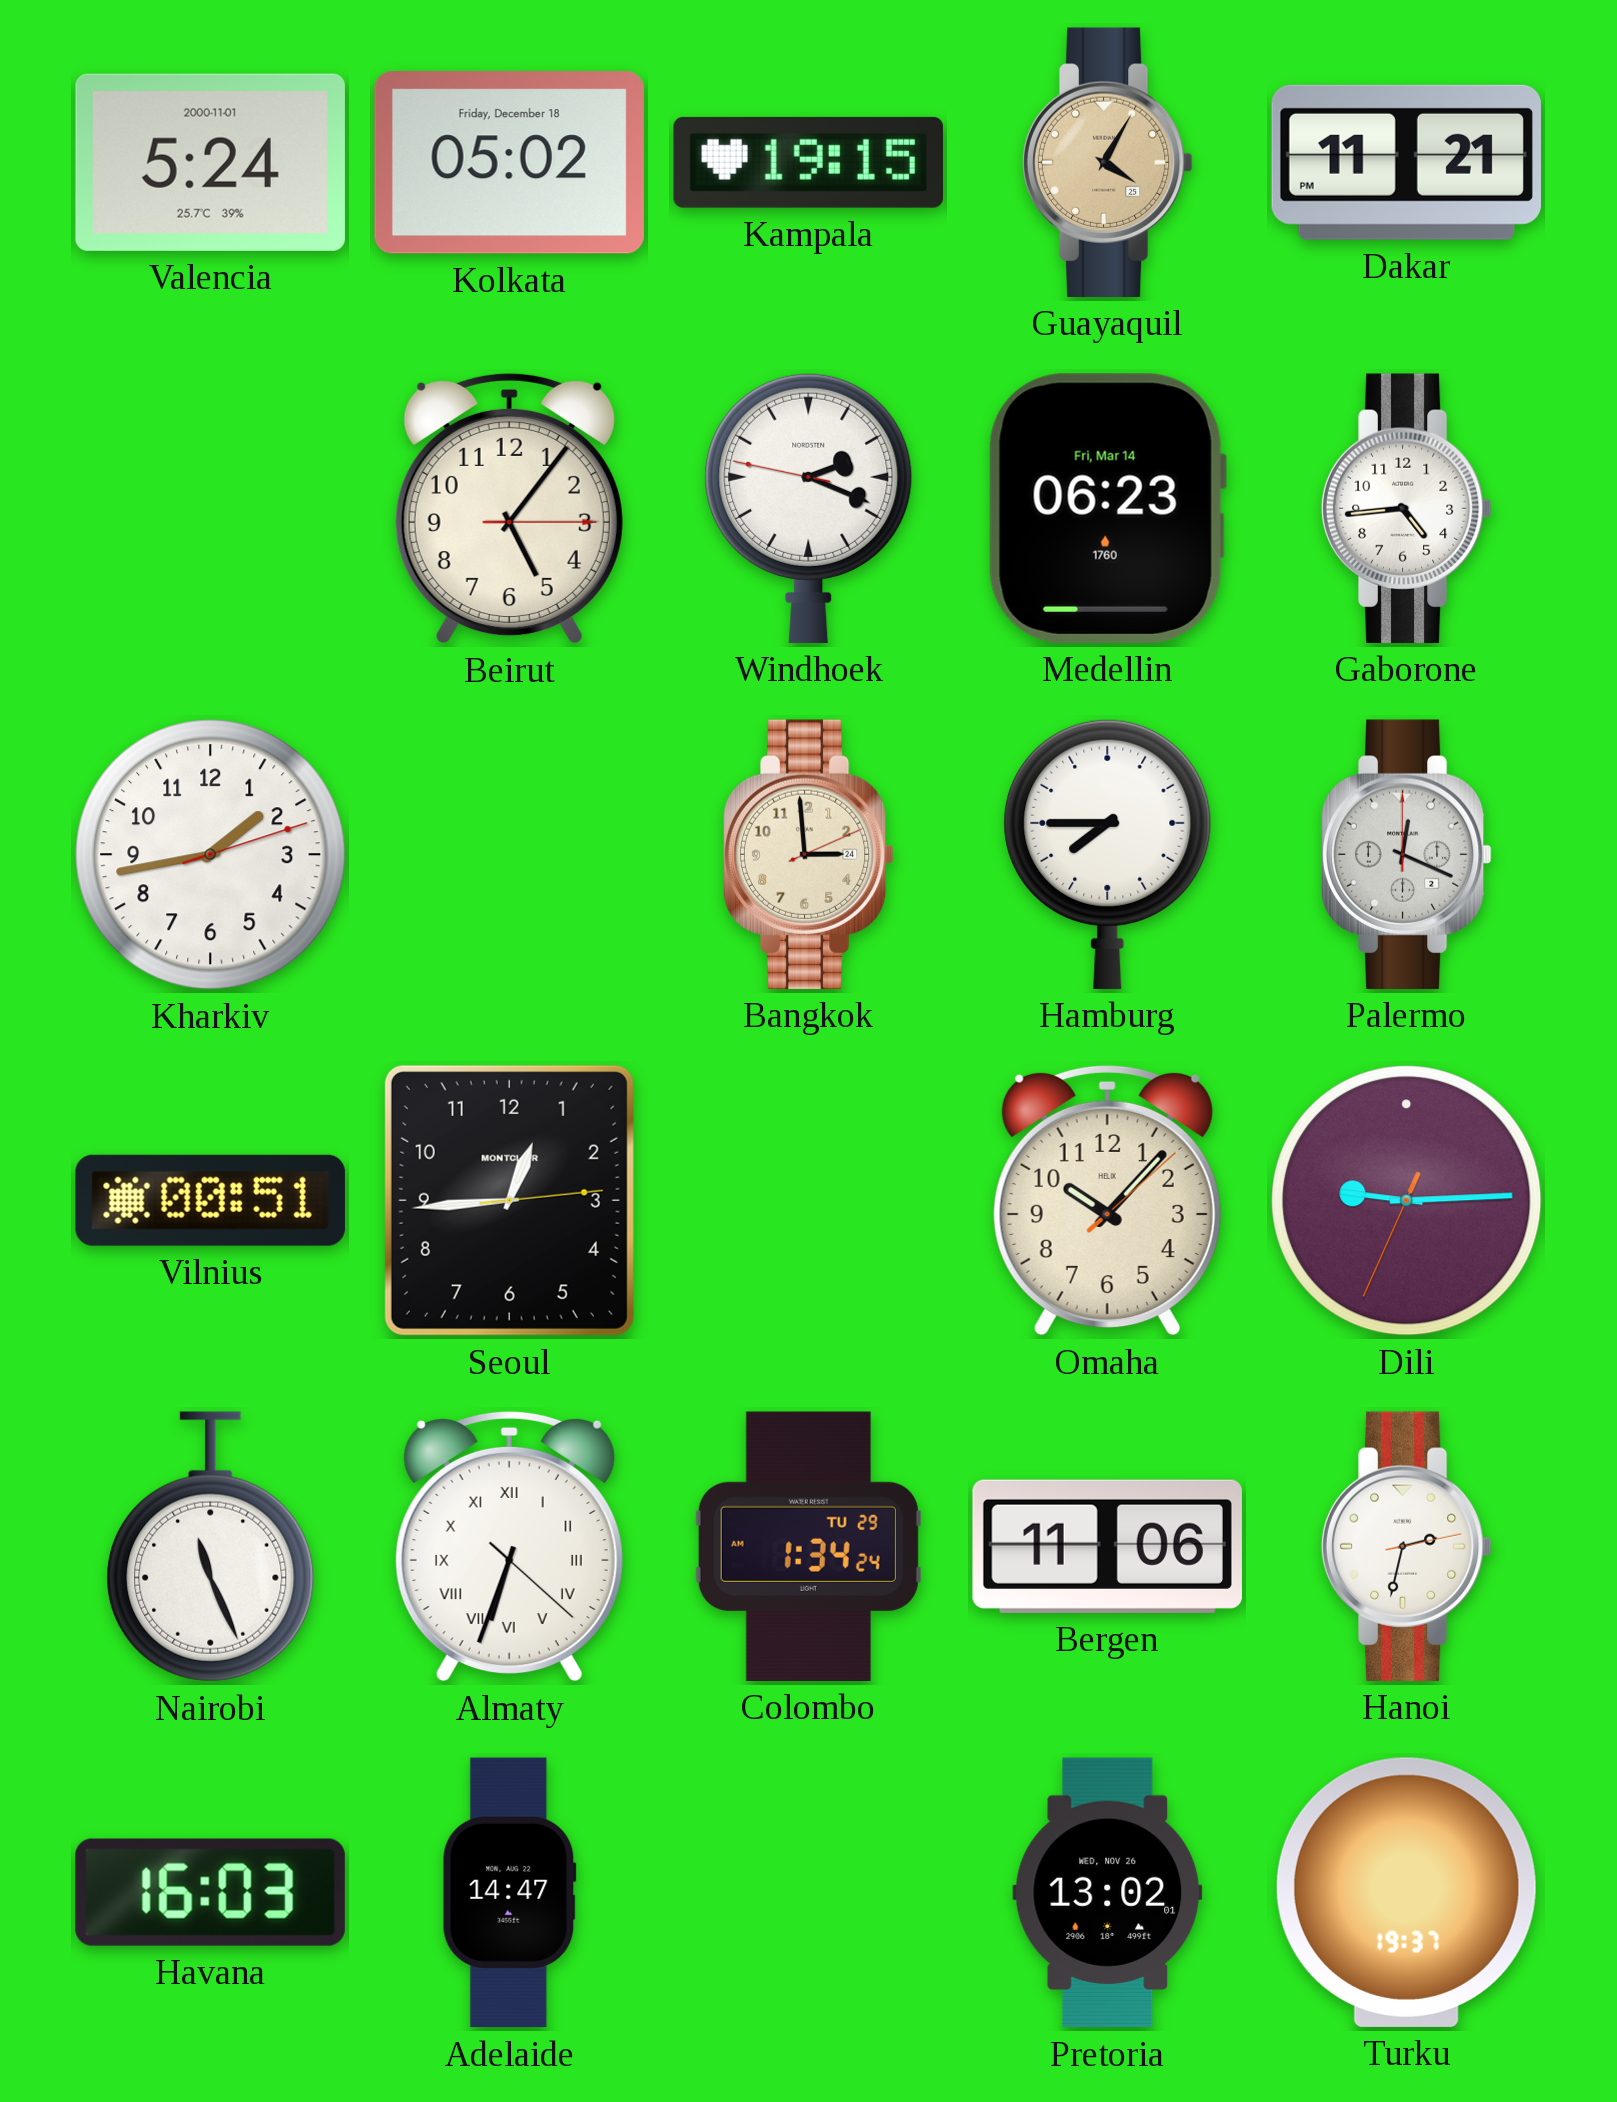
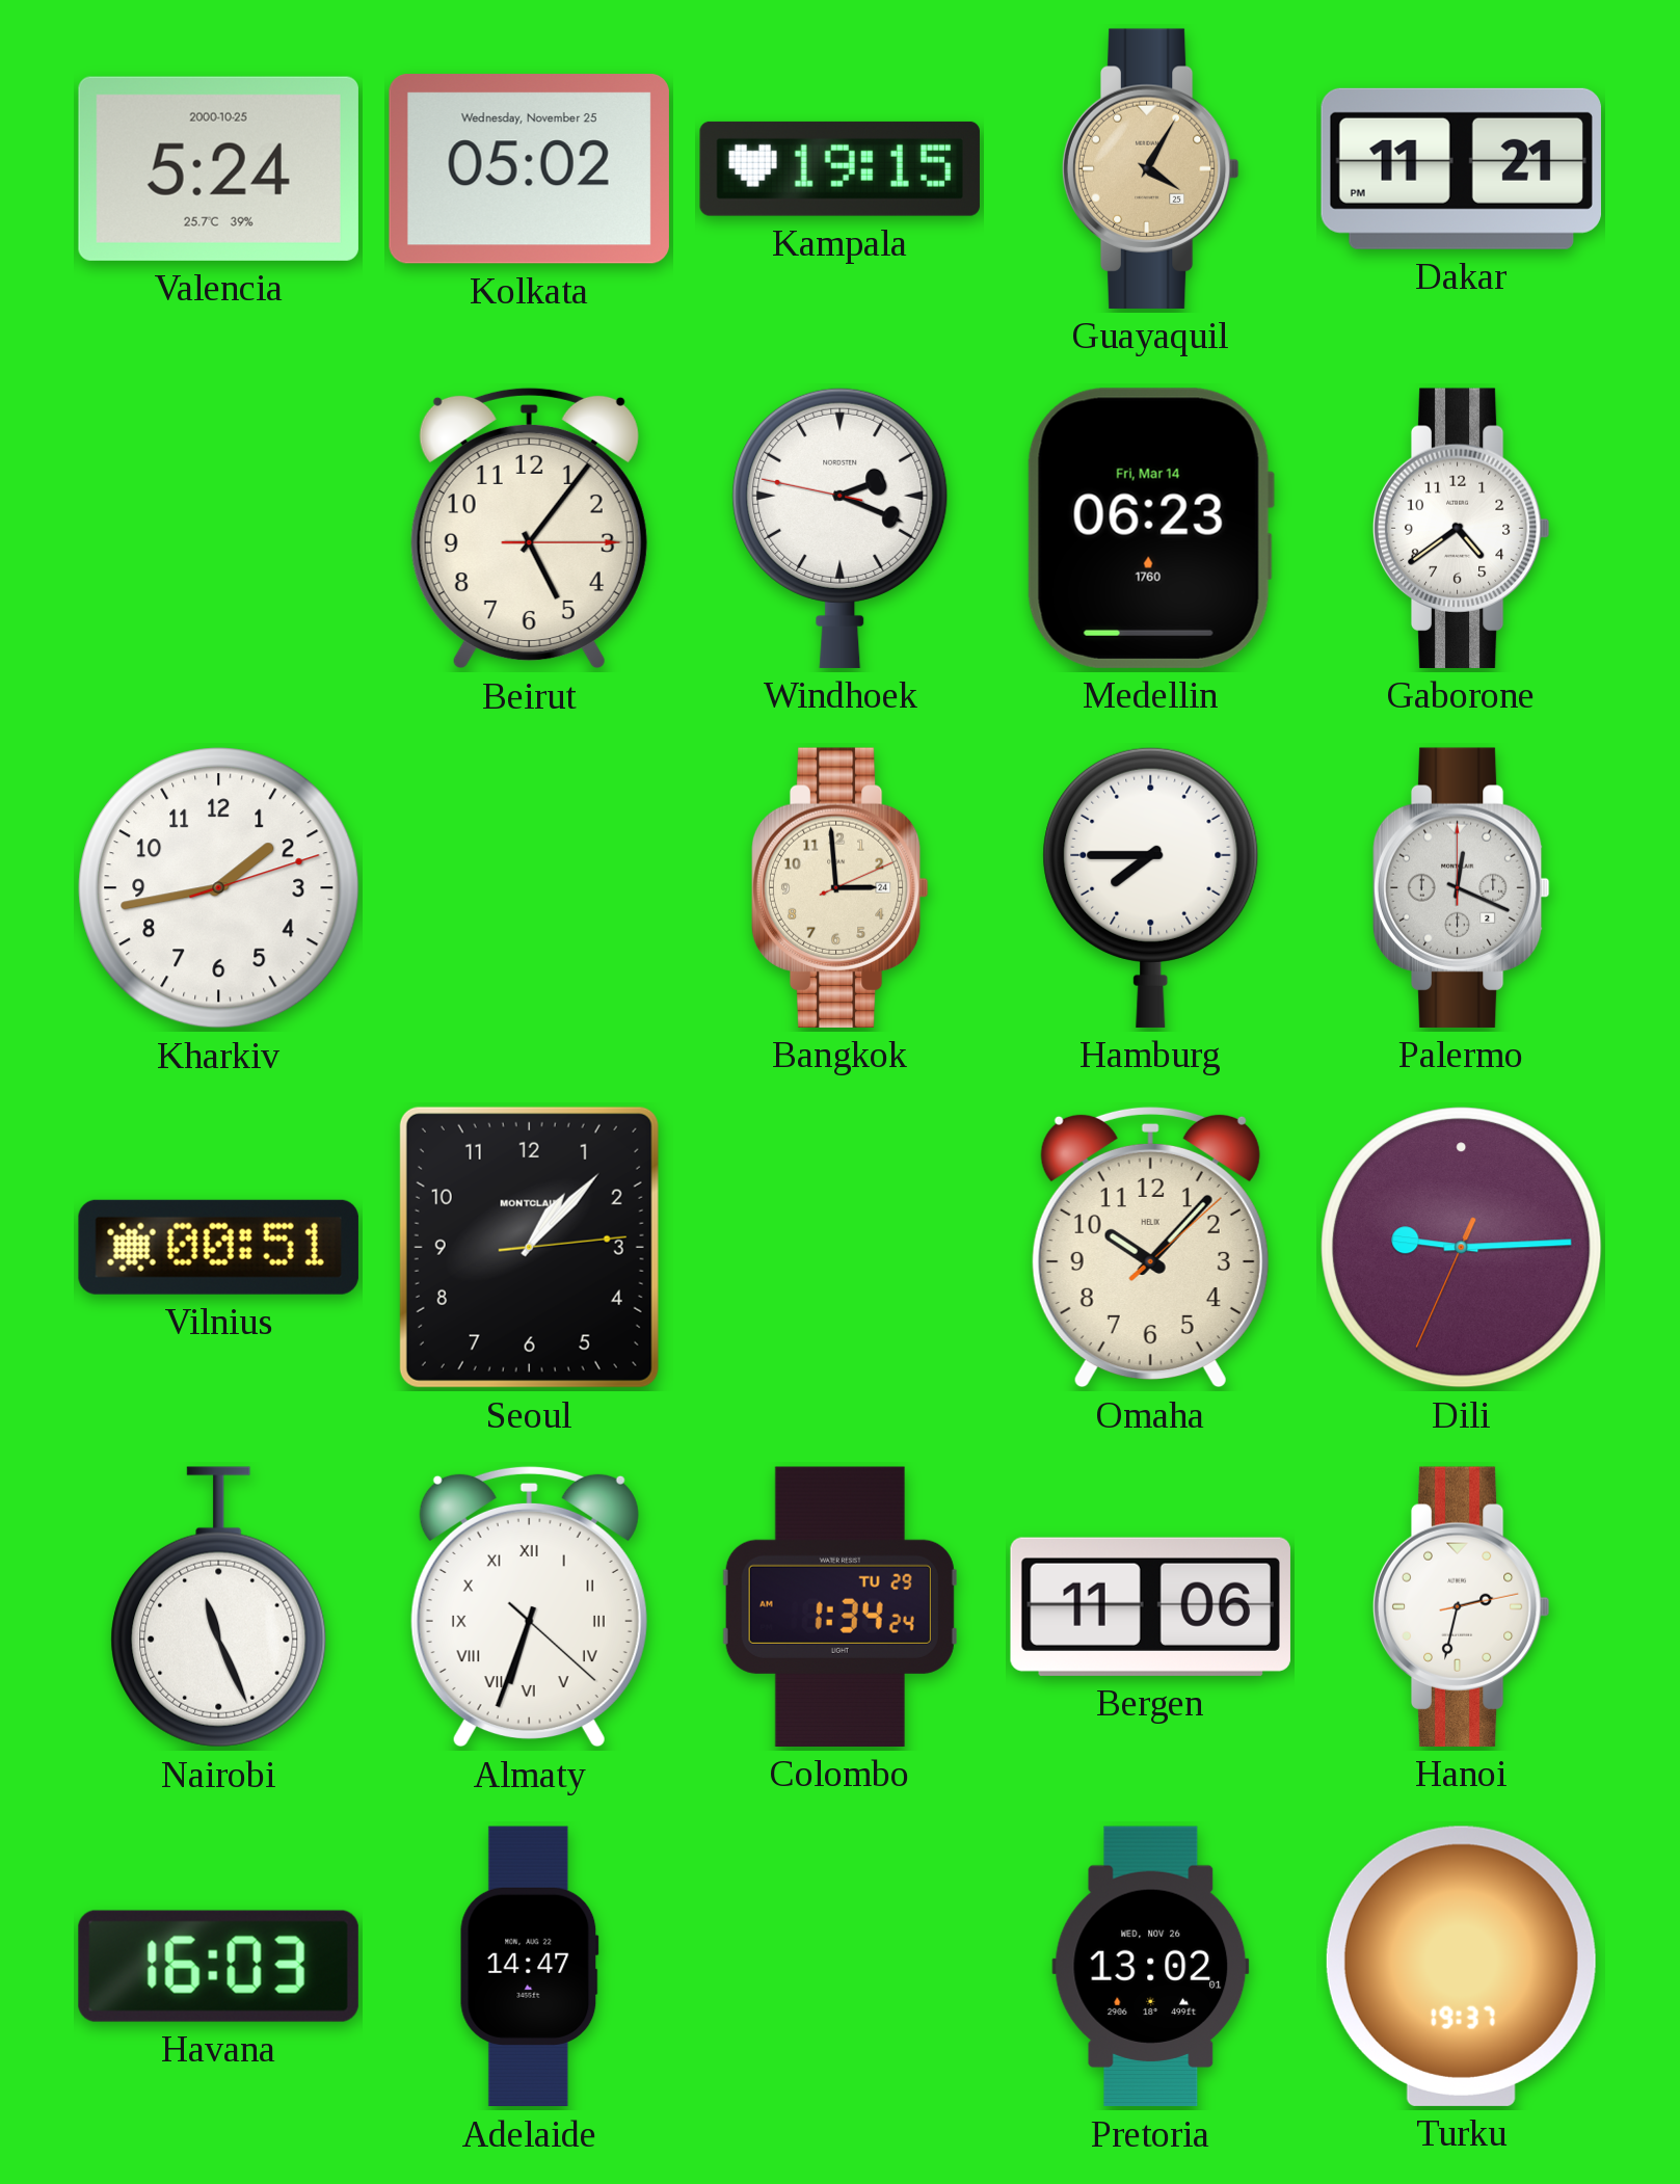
Valencia date: 2000-11-01 -> 2000-10-25
Kolkata date: Friday, December 18 -> Wednesday, November 25
Gaborone: 4:44 -> 4:39
Seoul: 12:44 -> 1:07
